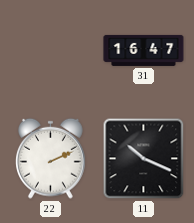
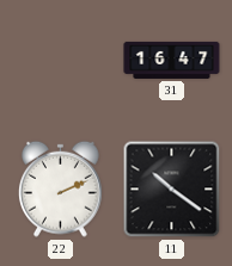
11: 10:19 -> 10:21
